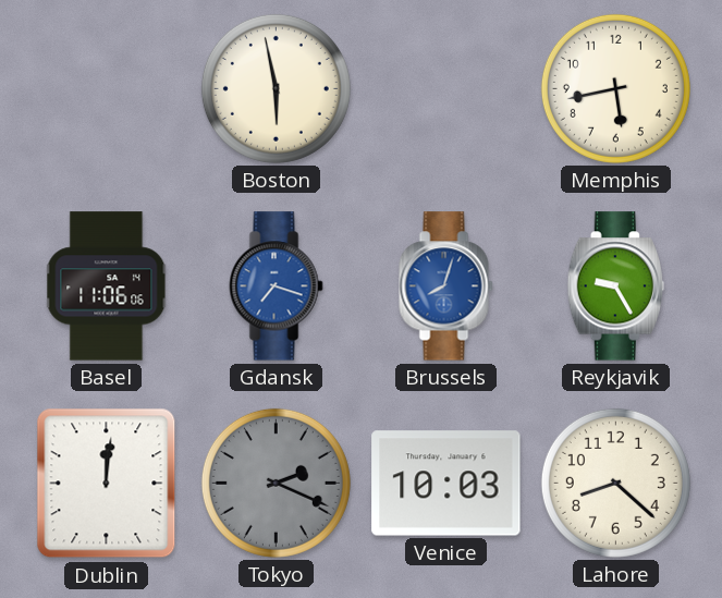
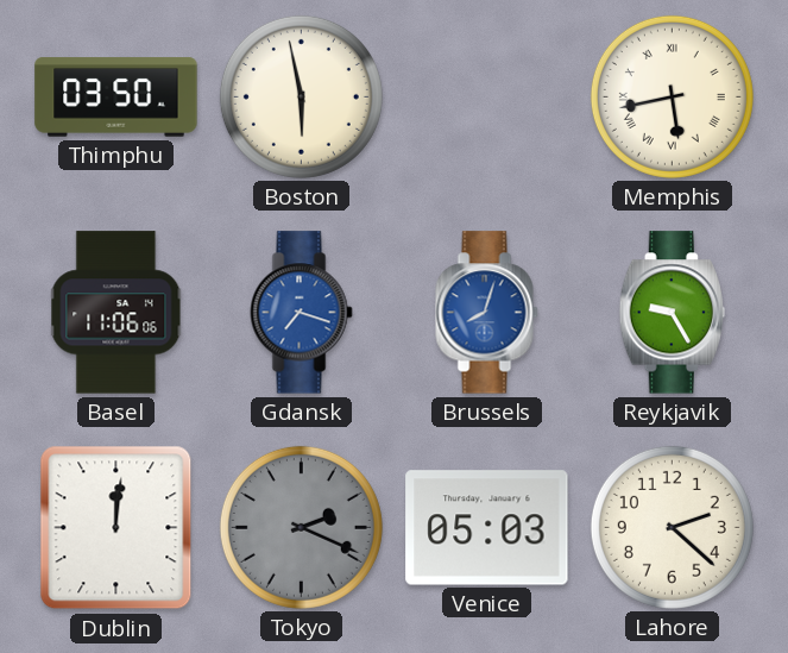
Thimphu: none -> 03:50
Memphis numerals: Arabic -> Roman
Venice: 10:03 -> 05:03
Lahore: 8:22 -> 2:22
